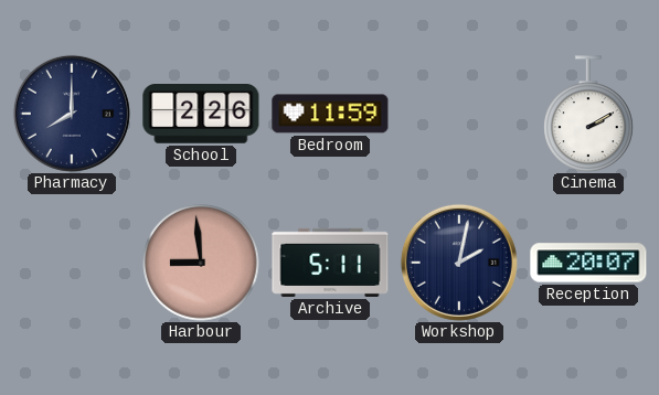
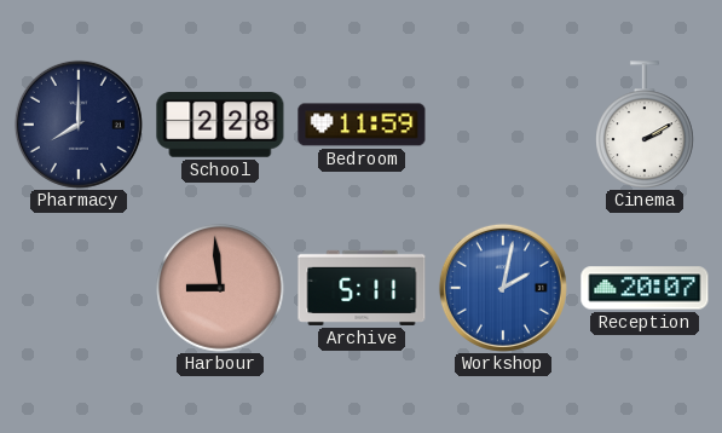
School: 2:26 -> 2:28
Workshop dial: navy -> blue
